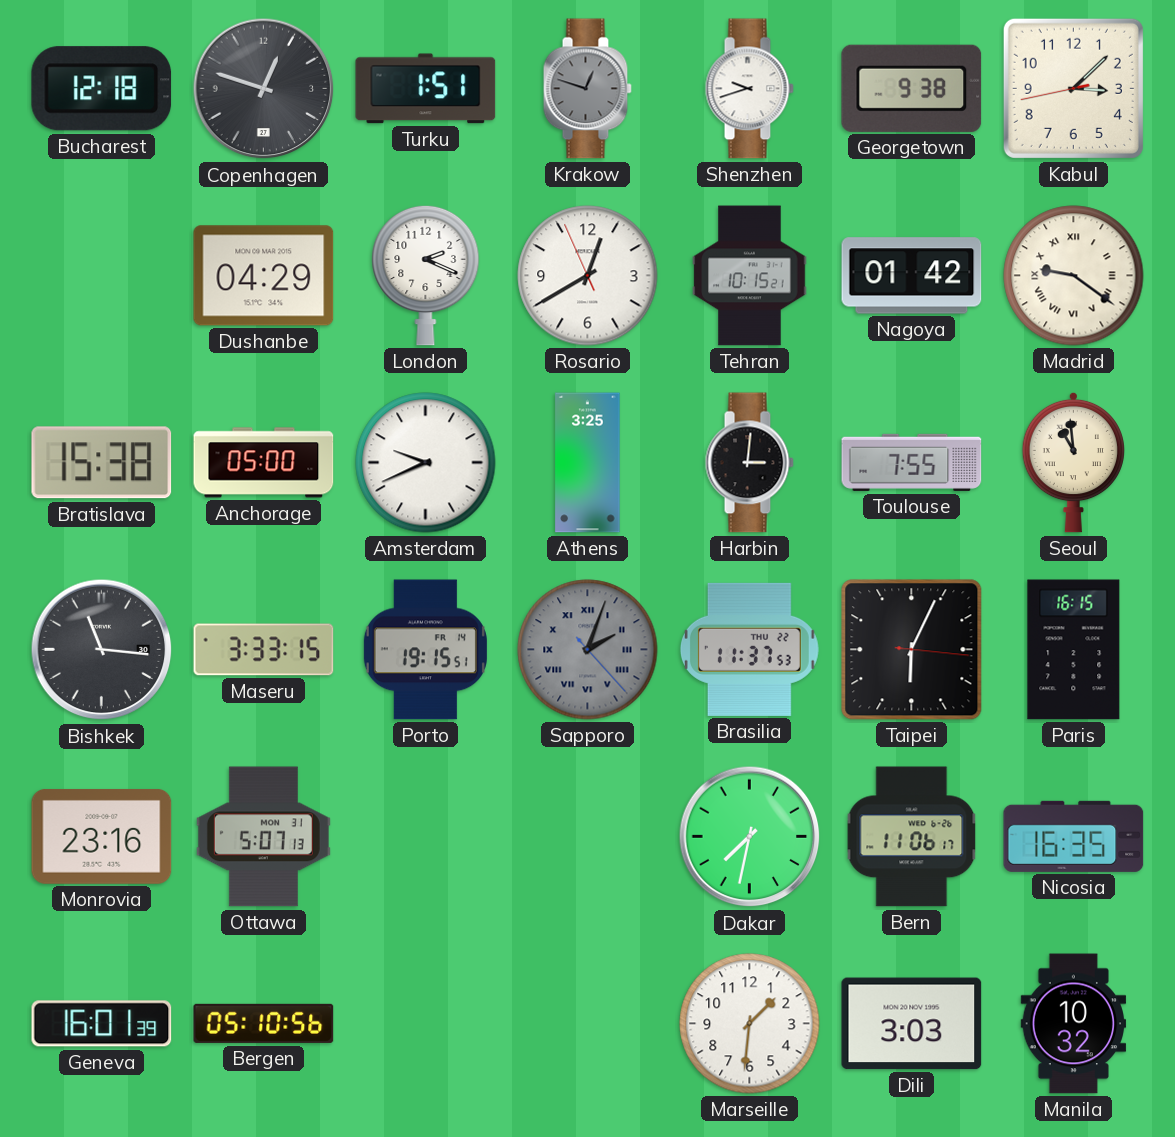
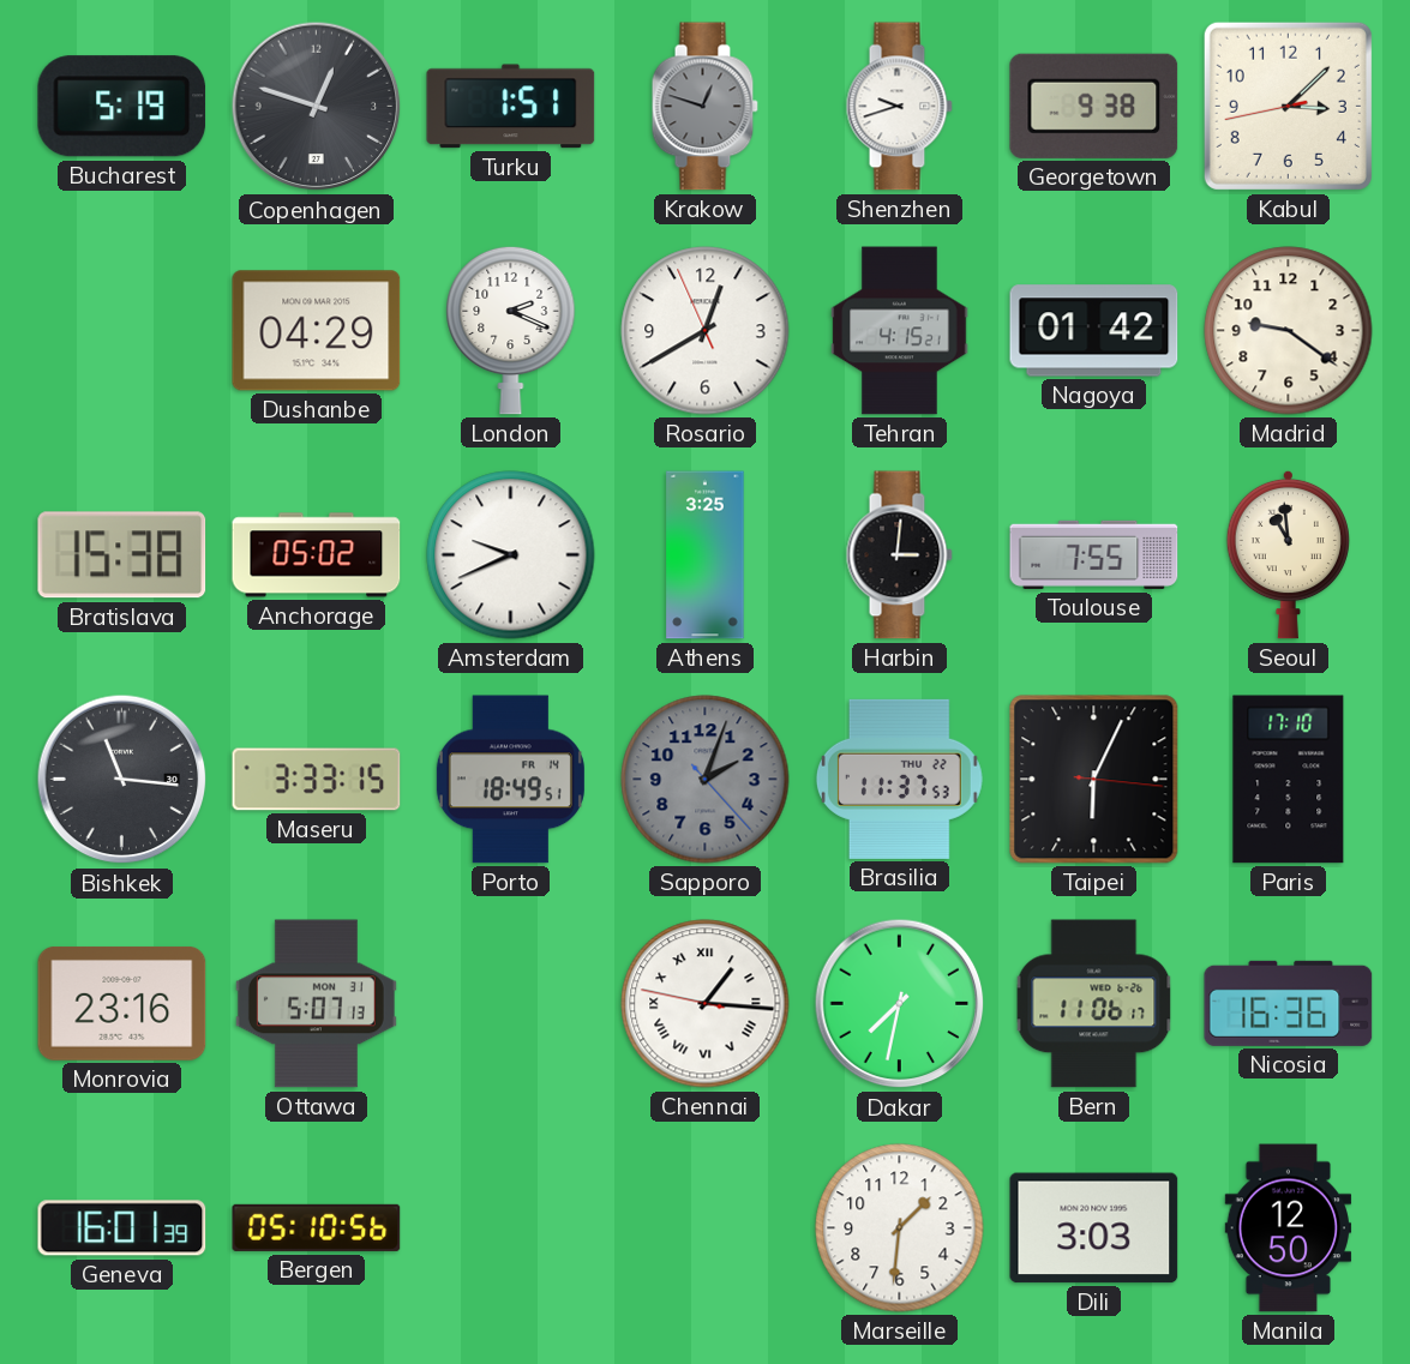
Bucharest: 12:18 -> 5:19
Tehran: 10:15 -> 4:15
Madrid numerals: Roman -> Arabic
Anchorage: 05:00 -> 05:02
Porto: 19:15 -> 18:49
Sapporo numerals: Roman -> Arabic
Paris: 16:15 -> 17:10
Chennai: none -> 1:15
Nicosia: 16:35 -> 16:36
Manila: 10:32 -> 12:50
